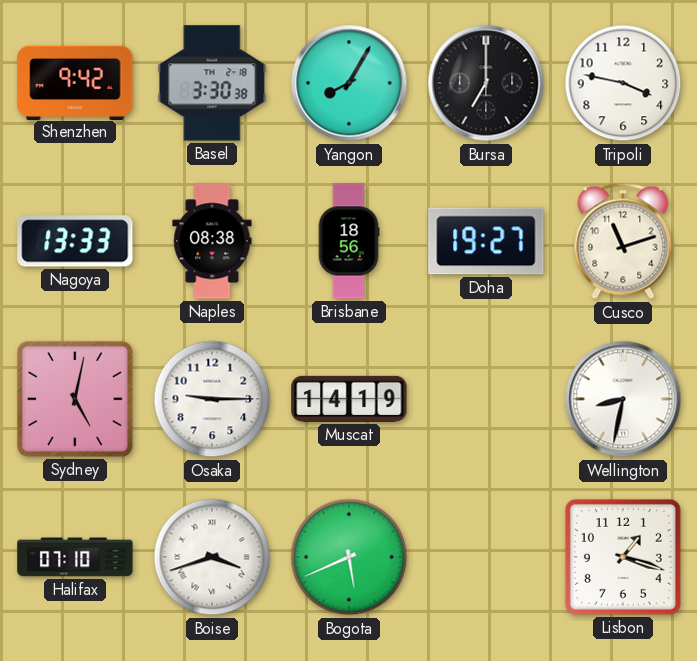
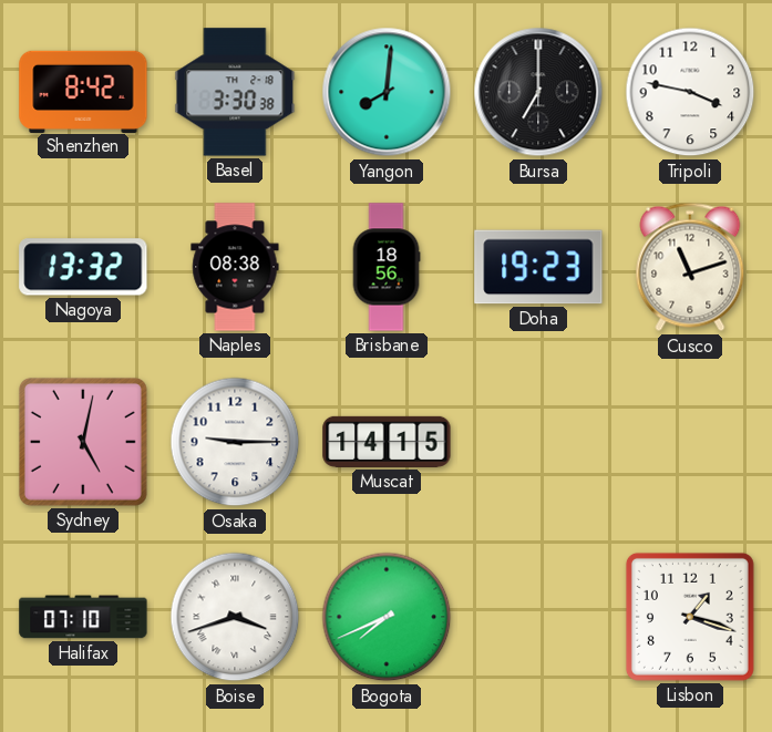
Shenzhen: 9:42 -> 8:42
Yangon: 8:05 -> 8:01
Nagoya: 13:33 -> 13:32
Doha: 19:27 -> 19:23
Muscat: 14:19 -> 14:15
Wellington: 8:32 -> none
Bogota: 5:41 -> 7:41
